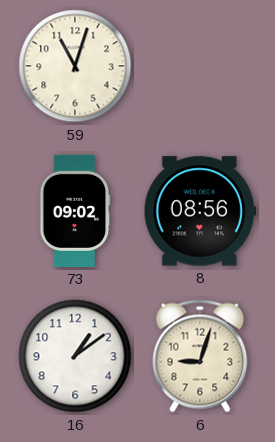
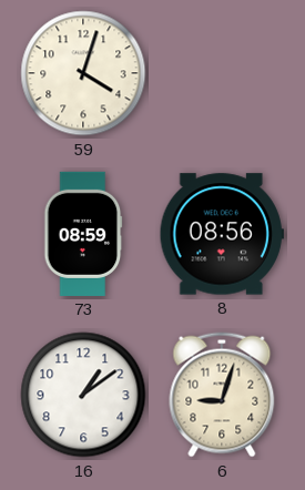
59: 11:03 -> 4:03
73: 09:02 -> 08:59
